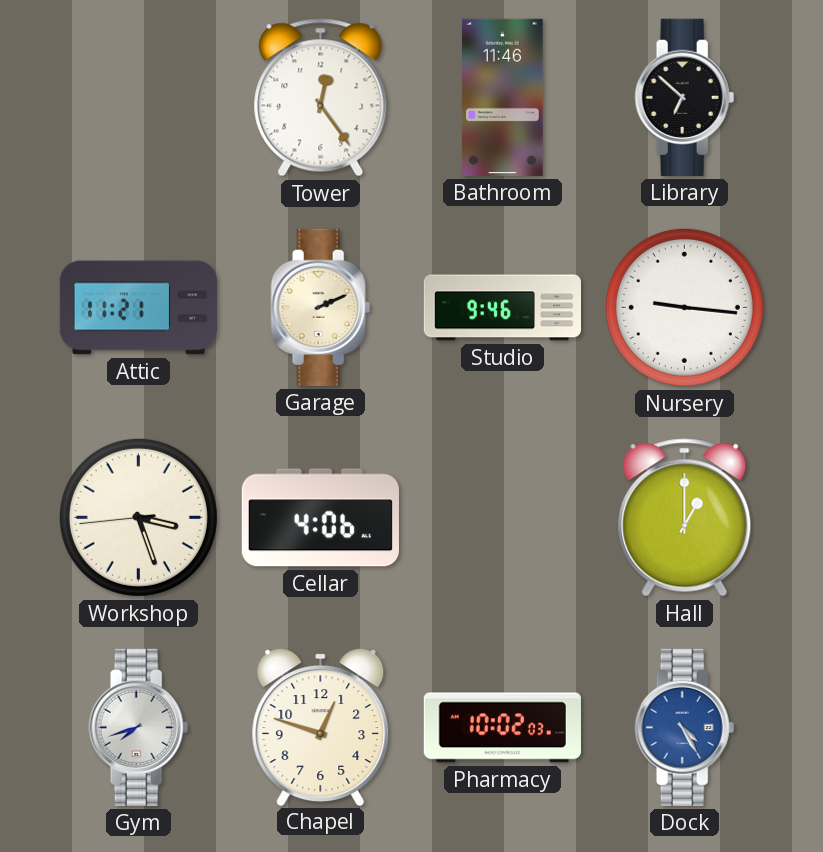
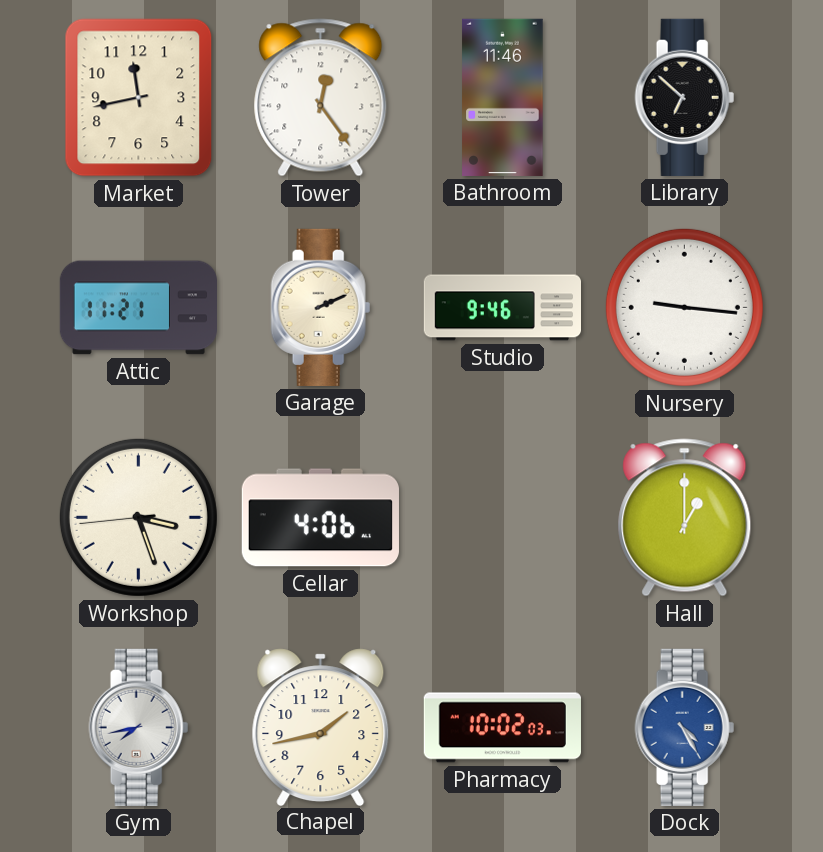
Market: none -> 11:43
Gym: 7:42 -> 7:43
Chapel: 12:48 -> 1:43
